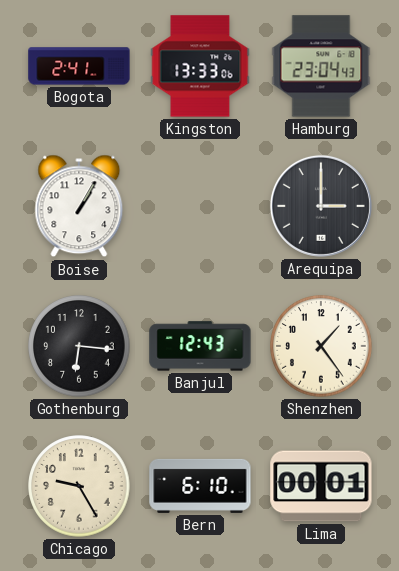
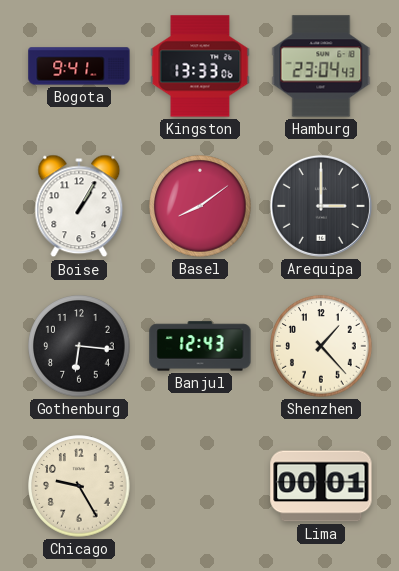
Bogota: 2:41 -> 9:41
Basel: none -> 8:09
Shenzhen: 1:24 -> 1:23
Bern: 6:10 -> none
